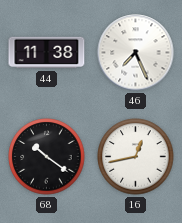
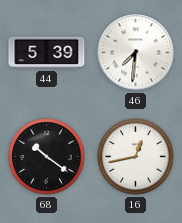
44: 11:38 -> 5:39
46: 7:26 -> 7:31
